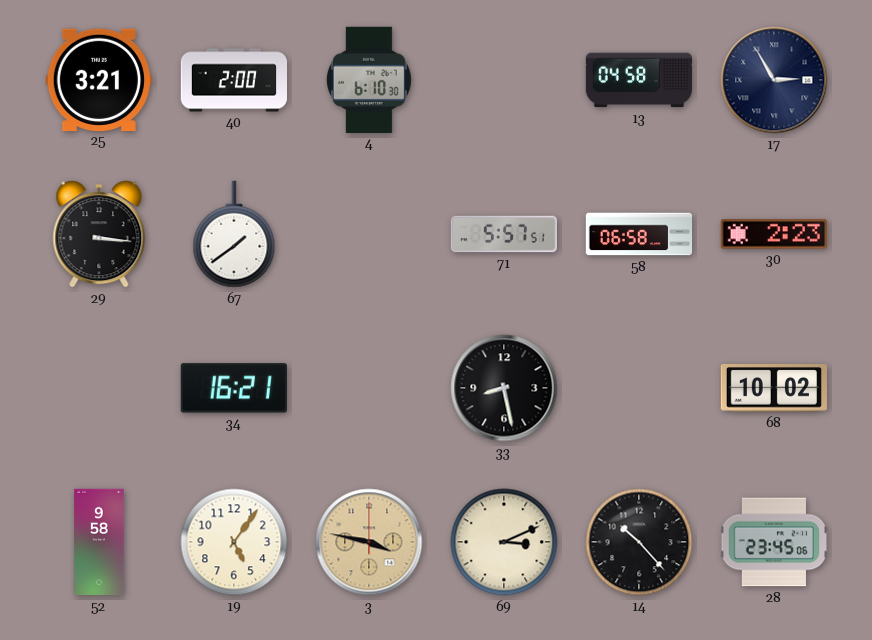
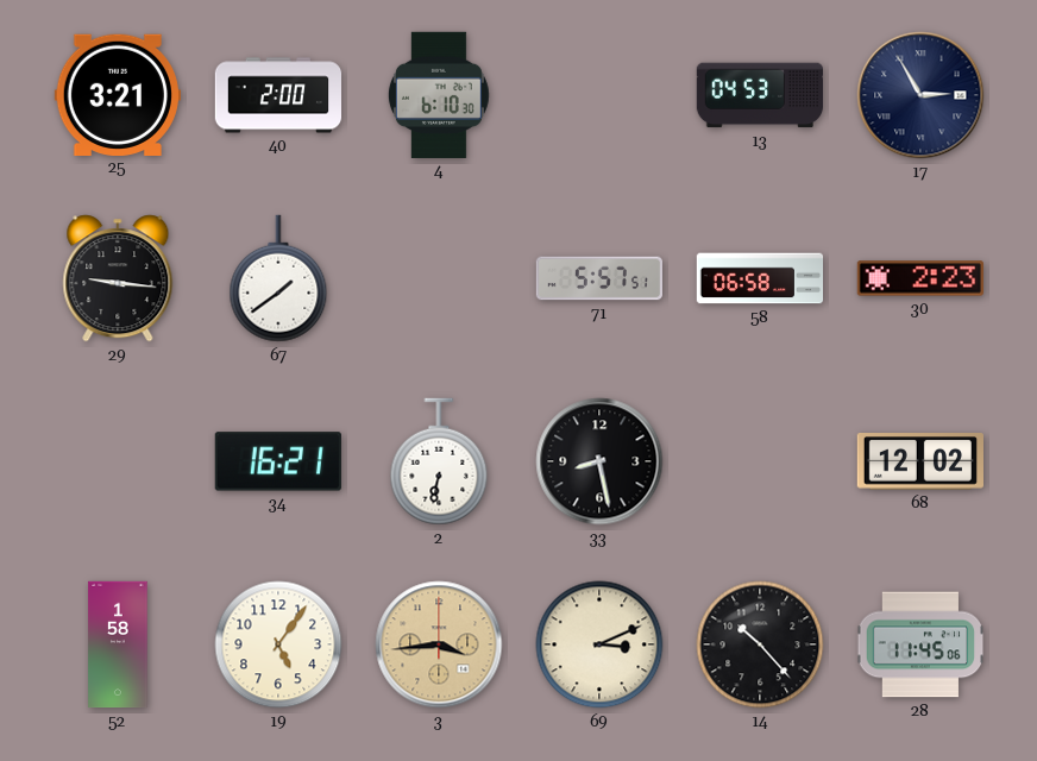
13: 04:58 -> 04:53
29: 3:16 -> 9:16
2: none -> 6:32
68: 10:02 -> 12:02
52: 9:58 -> 1:58
3: 3:47 -> 3:44
28: 23:45 -> 11:45
